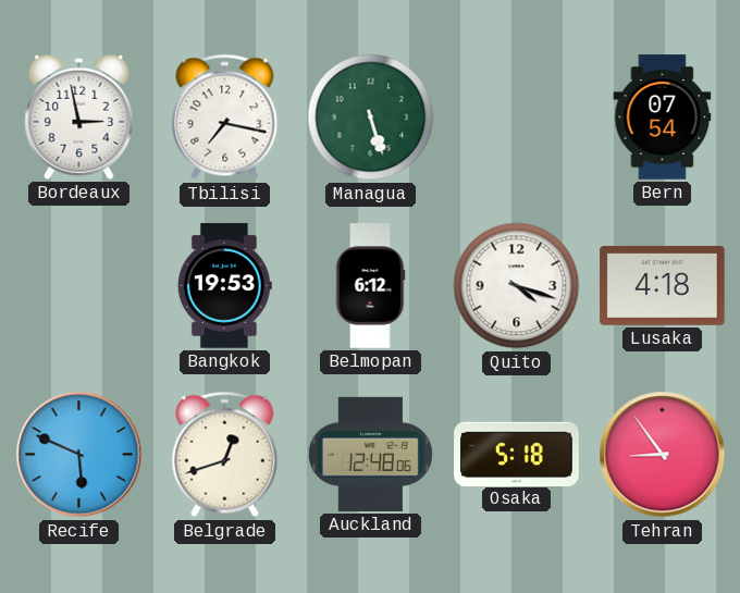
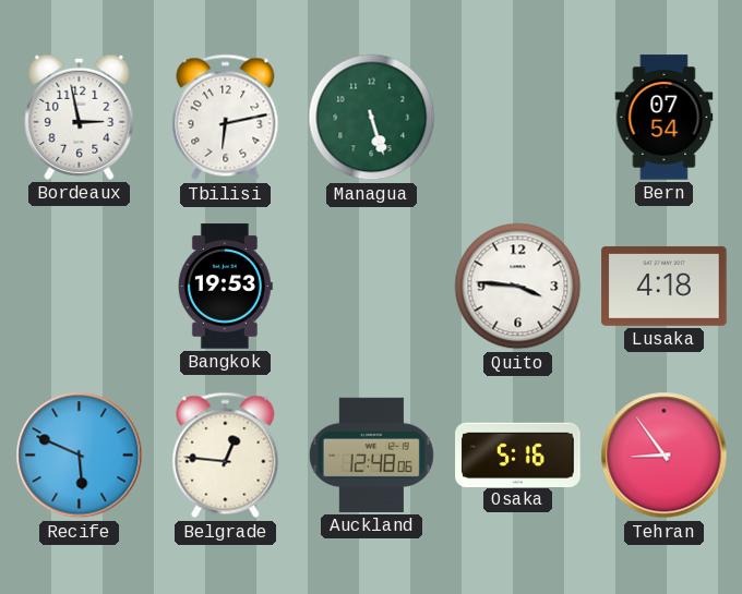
Tbilisi: 7:17 -> 6:13
Belmopan: 6:12 -> none
Quito: 4:18 -> 3:46
Belgrade: 12:42 -> 12:46
Osaka: 5:18 -> 5:16
